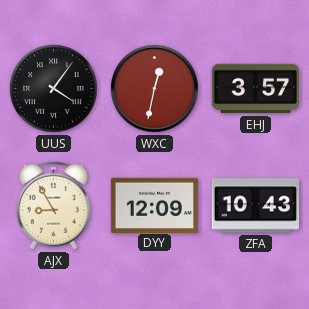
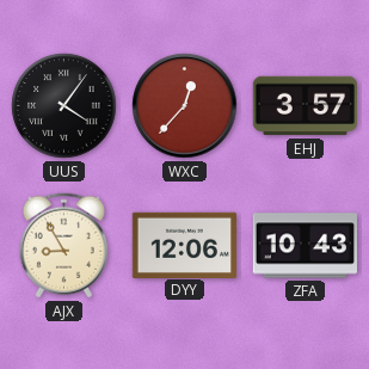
WXC: 12:32 -> 12:37
DYY: 12:09 -> 12:06
